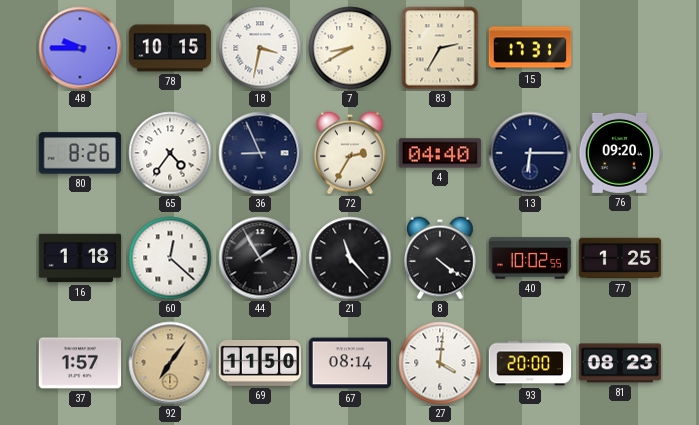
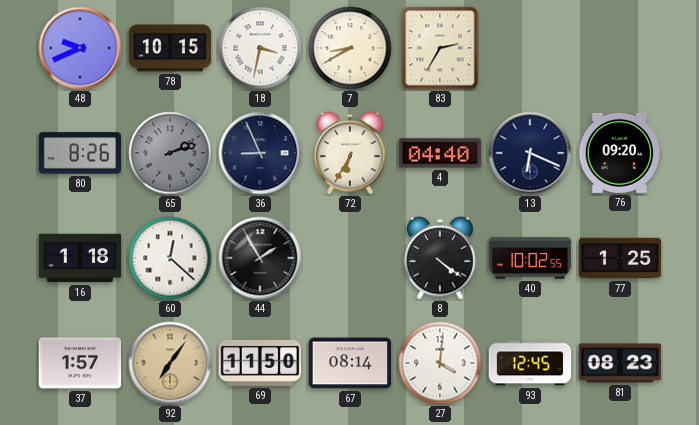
48: 9:45 -> 9:41
15: 17:31 -> none
65: 4:36 -> 2:12
65 dial: white -> grey
72: 2:35 -> 6:35
13: 6:15 -> 6:19
21: 11:23 -> none
93: 20:00 -> 12:45
